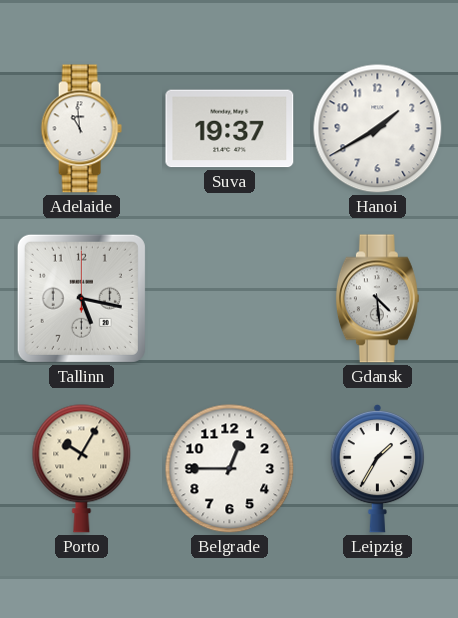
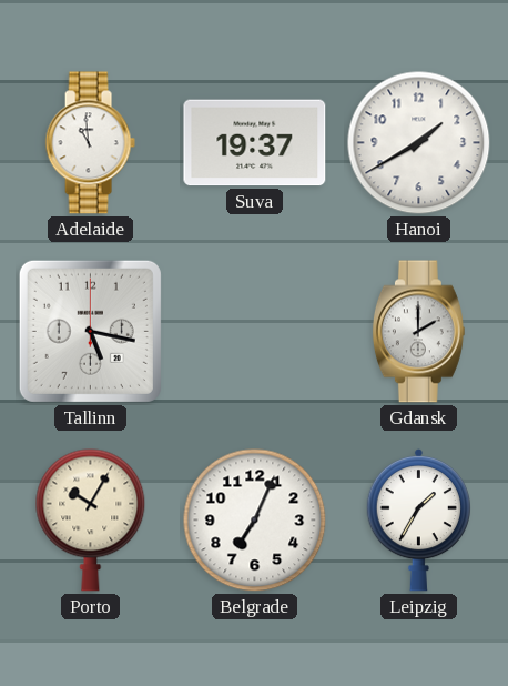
Gdansk: 4:29 -> 2:00
Belgrade: 12:45 -> 7:04
